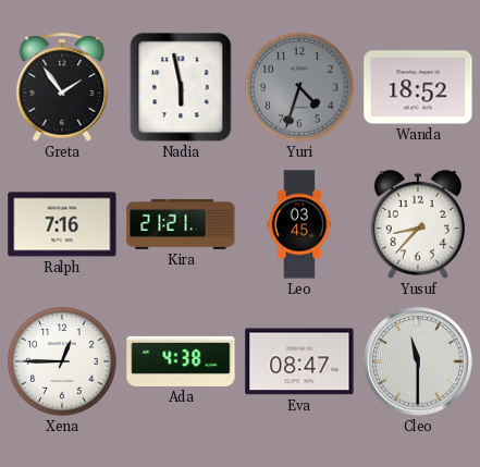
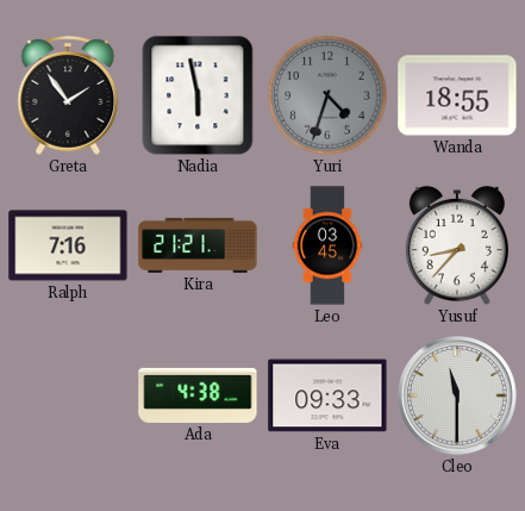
Wanda: 18:52 -> 18:55
Xena: 12:45 -> none
Eva: 08:47 -> 09:33
